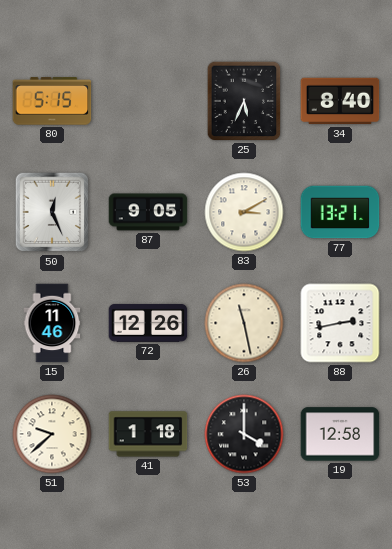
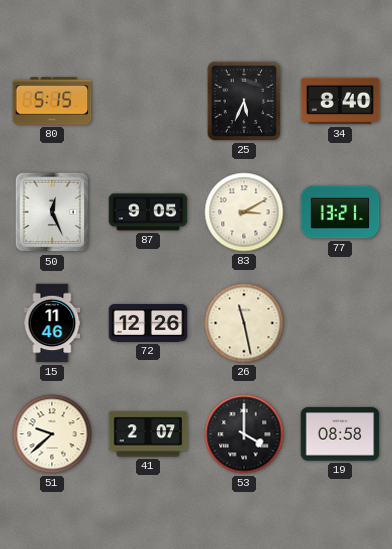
88: 2:43 -> none
41: 1:18 -> 2:07
19: 12:58 -> 08:58
